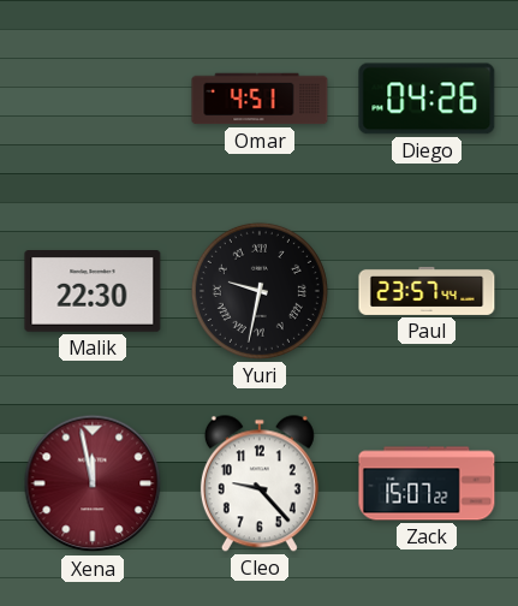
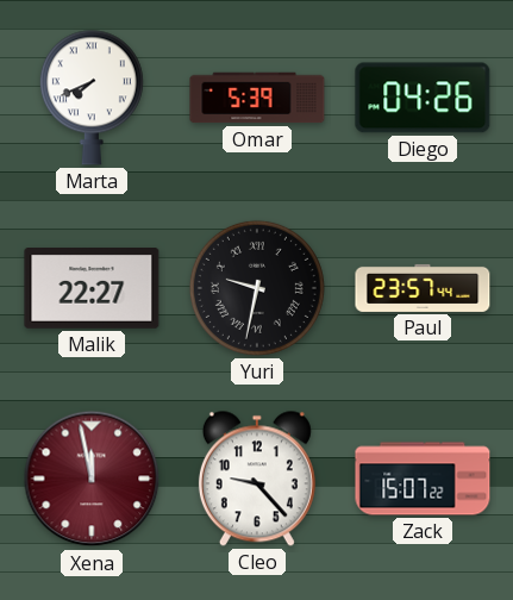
Marta: none -> 7:41
Omar: 4:51 -> 5:39
Malik: 22:30 -> 22:27
